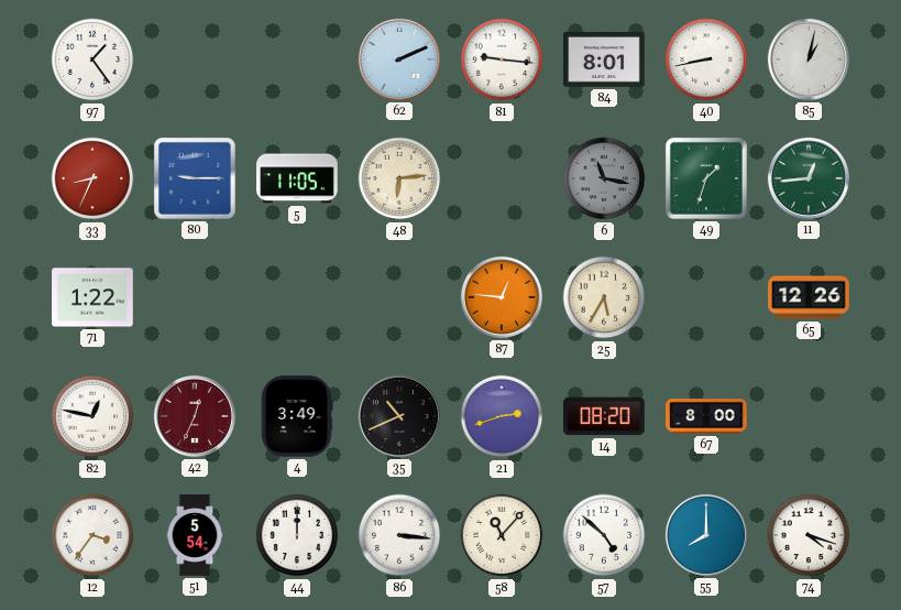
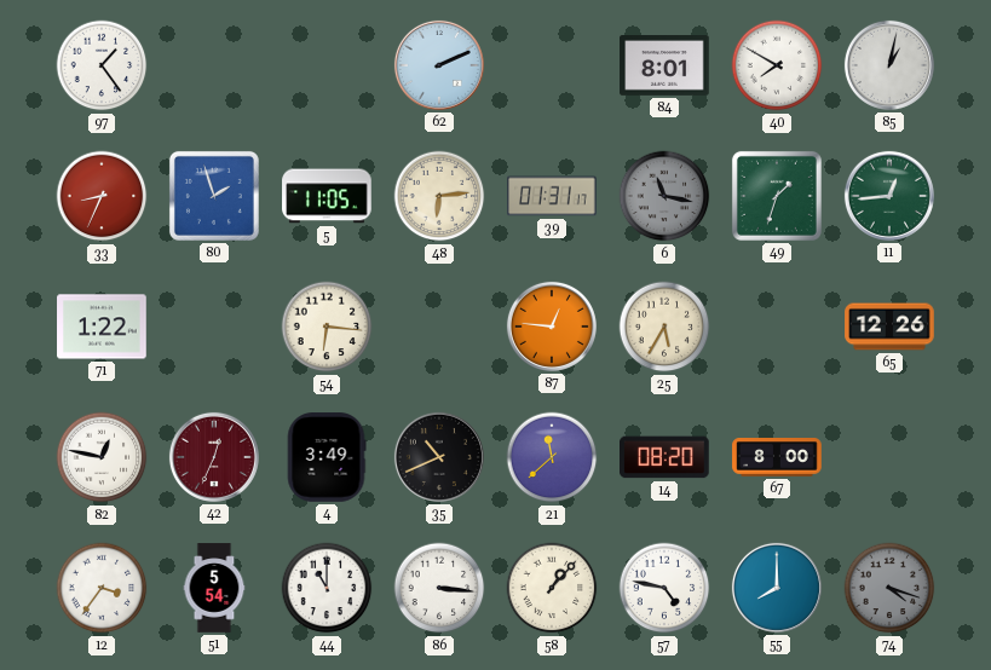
81: 9:16 -> none
40: 8:43 -> 7:50
80: 9:15 -> 1:57
39: none -> 01:31
54: none -> 6:16
21: 2:42 -> 11:38
44: 12:00 -> 11:00
58: 11:07 -> 1:07
57: 4:52 -> 4:47
74 dial: white -> grey
